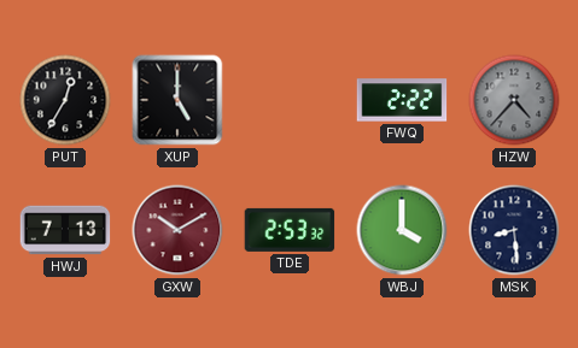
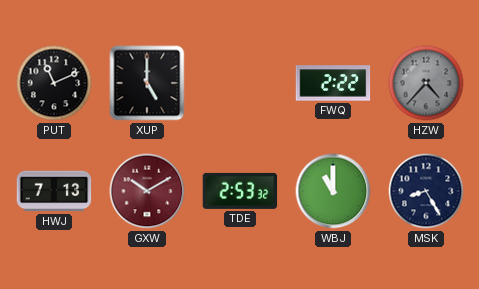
PUT: 12:35 -> 11:11
WBJ: 4:00 -> 11:00
MSK: 8:29 -> 8:25
